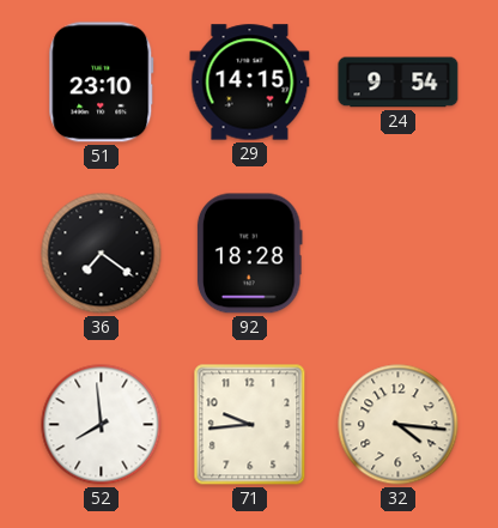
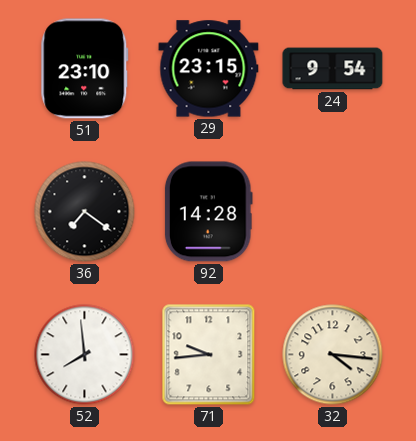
29: 14:15 -> 23:15
92: 18:28 -> 14:28
